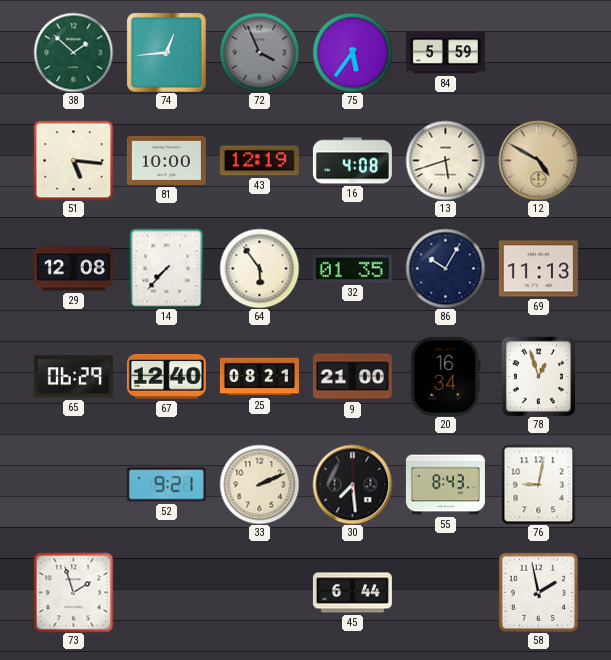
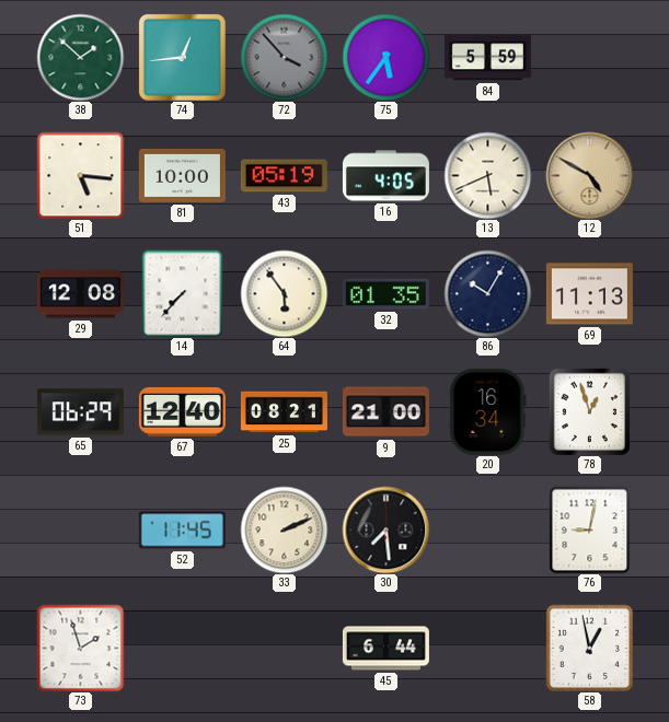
72: 3:56 -> 3:53
43: 12:19 -> 05:19
16: 4:08 -> 4:05
13: 5:42 -> 5:41
52: 9:21 -> 11:45
55: 8:43 -> none
58: 1:58 -> 12:58
